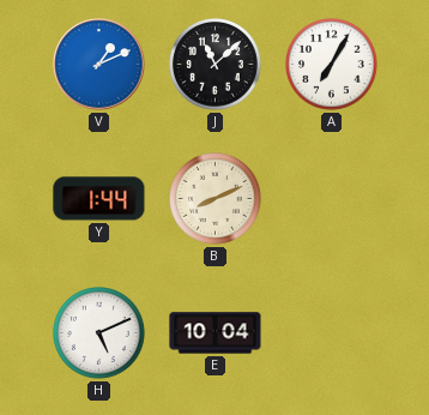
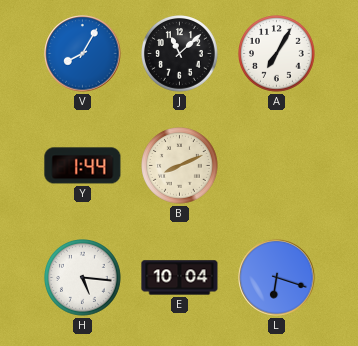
V: 1:11 -> 8:05
H: 5:11 -> 5:16
L: none -> 6:18
